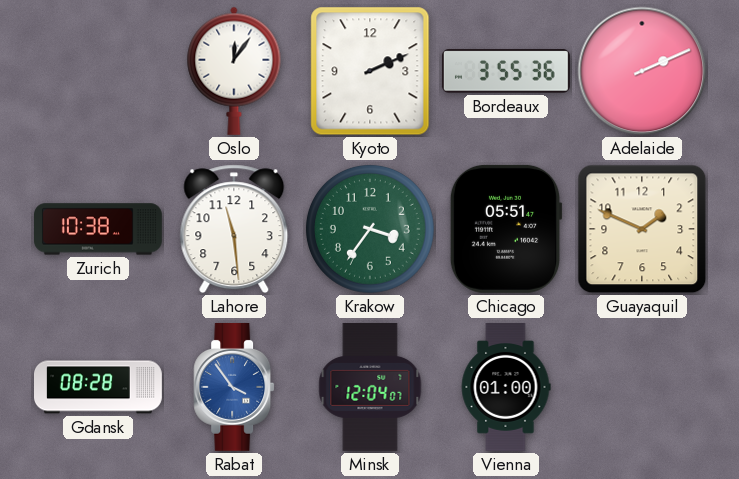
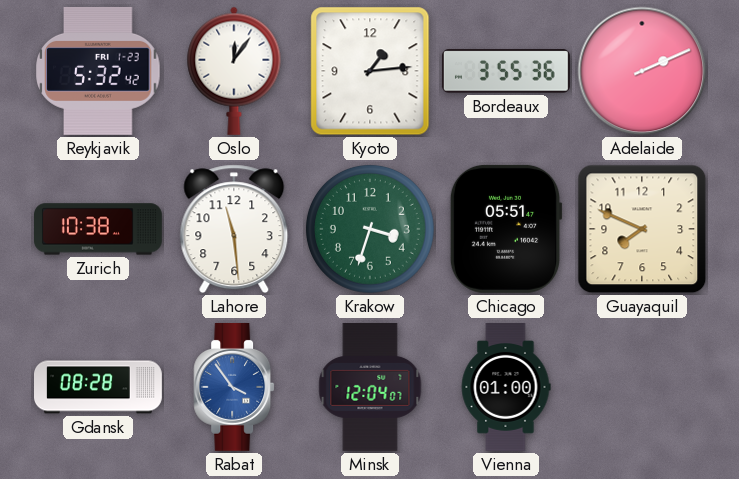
Reykjavik: none -> 5:32
Kyoto: 2:11 -> 1:14
Krakow: 3:36 -> 3:33
Guayaquil: 1:49 -> 7:49
